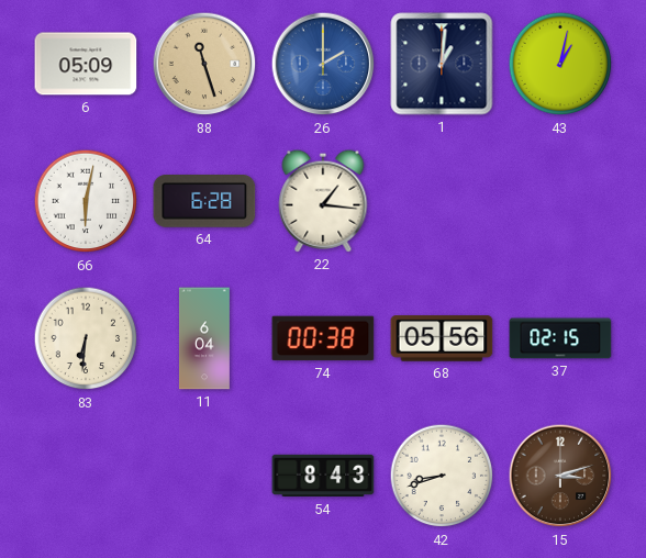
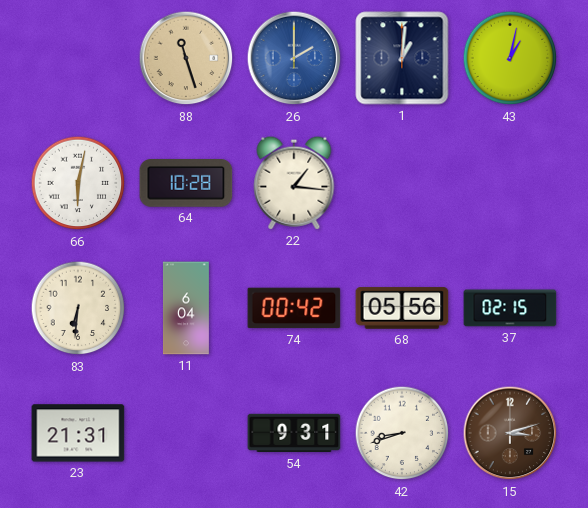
6: 05:09 -> none
64: 6:28 -> 10:28
74: 00:38 -> 00:42
23: none -> 21:31
54: 8:43 -> 9:31
